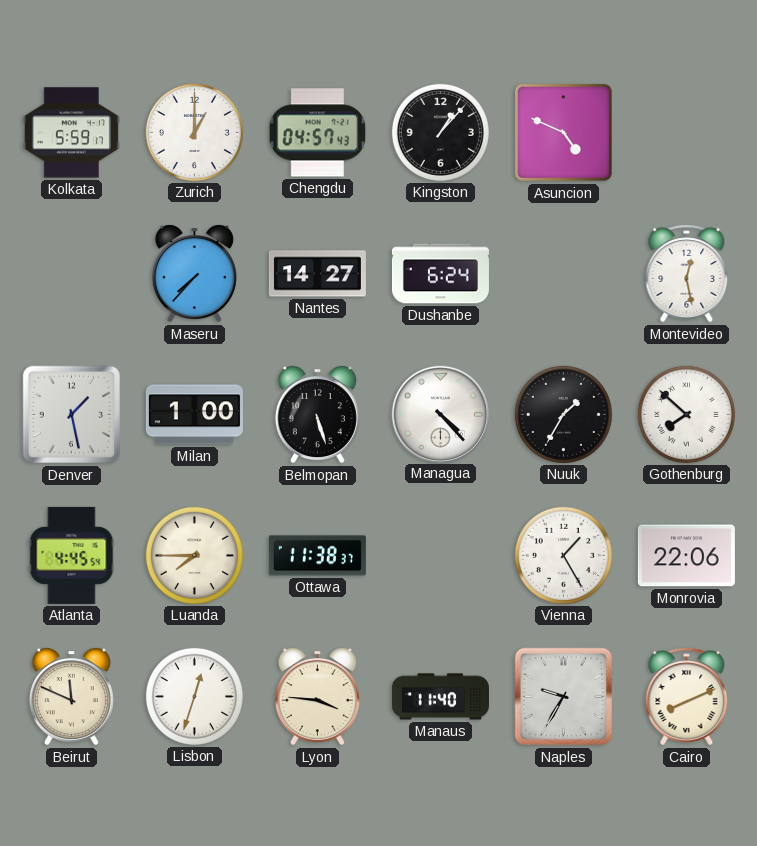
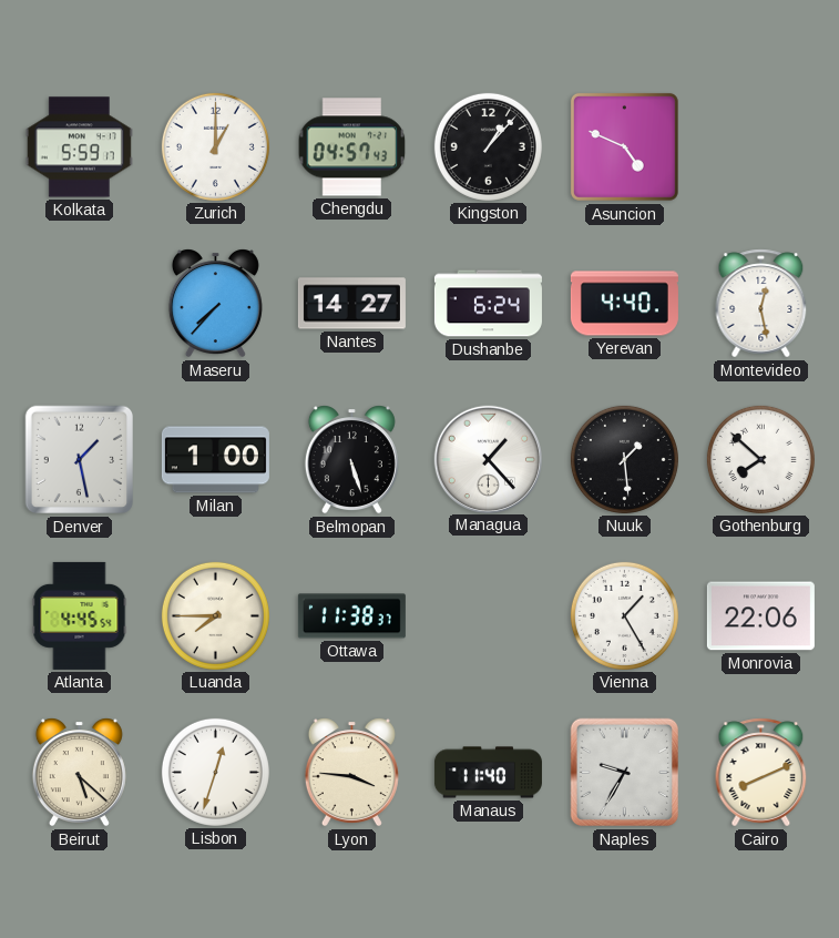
Yerevan: none -> 4:40
Managua: 4:23 -> 1:23
Nuuk: 1:35 -> 1:29
Beirut: 11:49 -> 5:22
